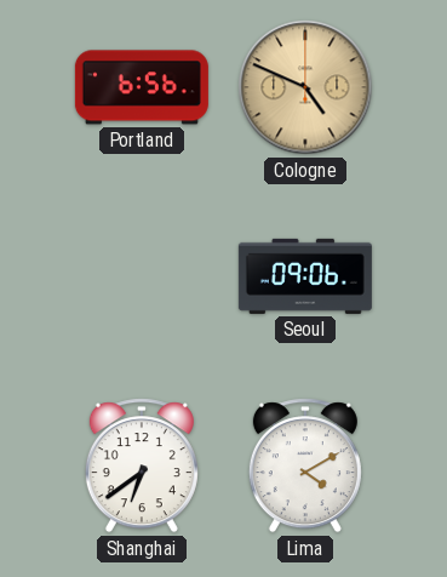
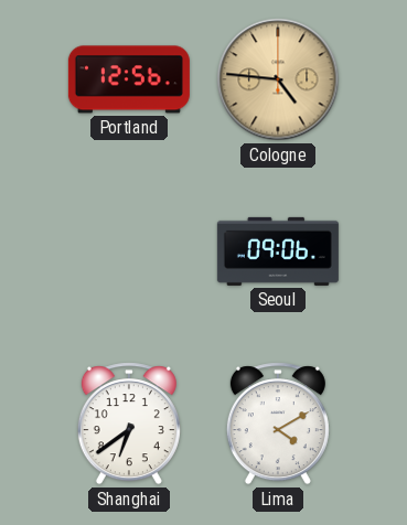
Portland: 6:56 -> 12:56
Cologne: 4:49 -> 4:46
